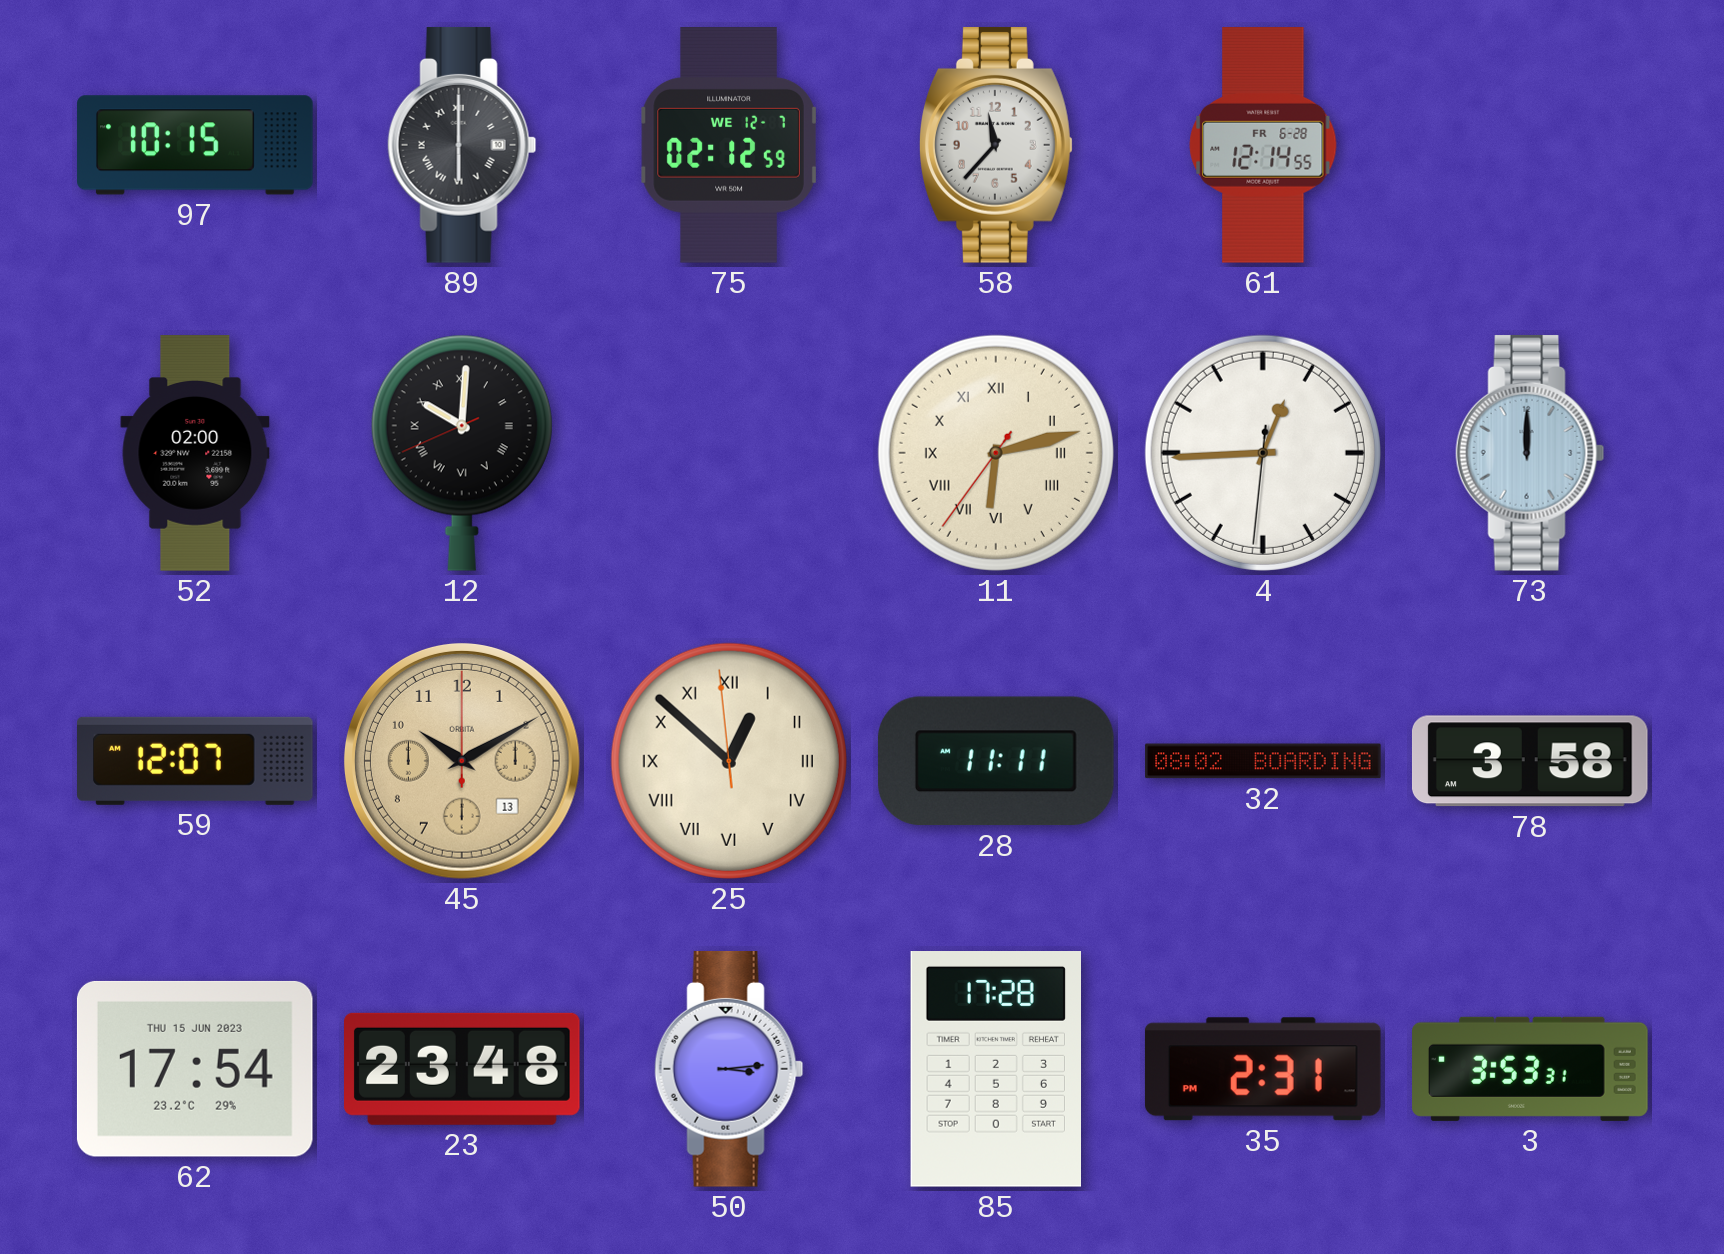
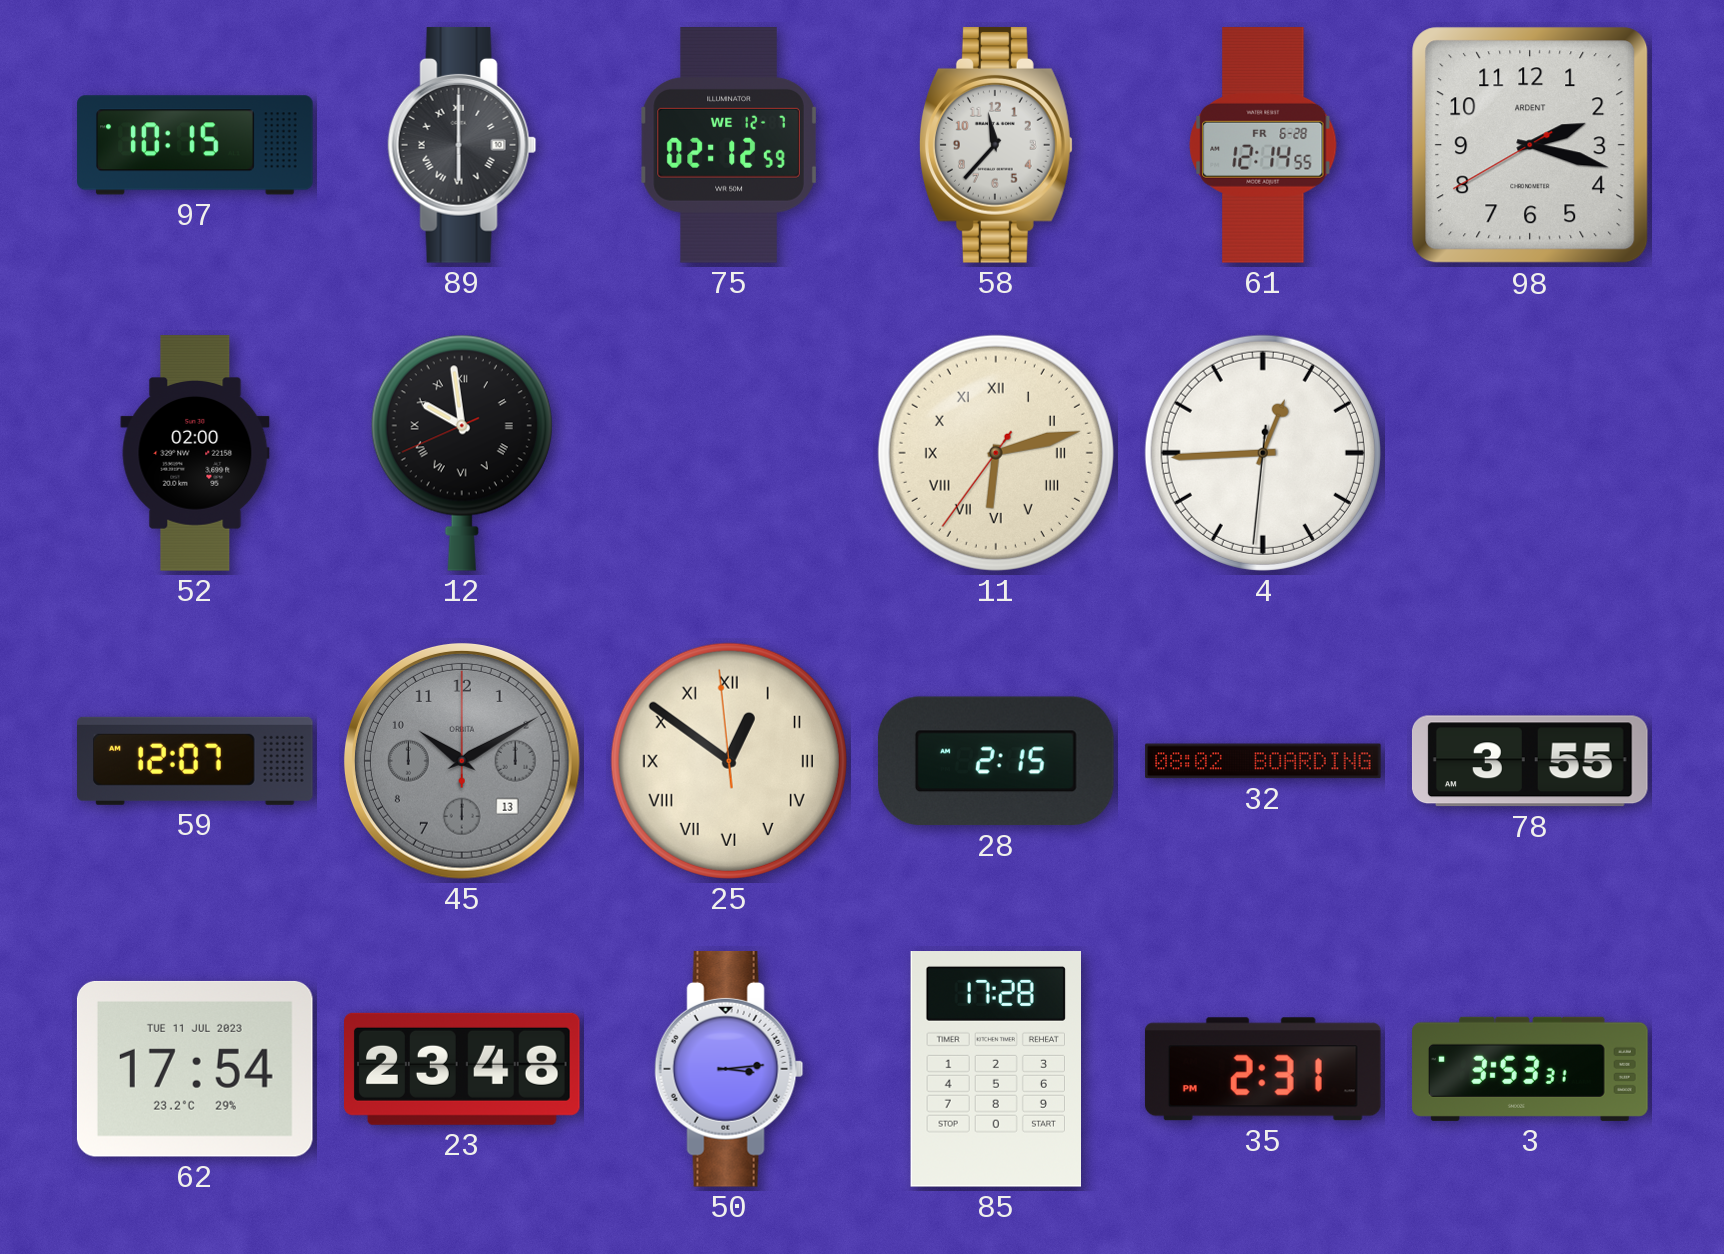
98: none -> 2:17
12: 10:00 -> 9:58
73: 12:00 -> none
45 dial: champagne -> grey
25: 12:51 -> 12:50
28: 11:11 -> 2:15
78: 3:58 -> 3:55
62 date: THU 15 JUN 2023 -> TUE 11 JUL 2023
